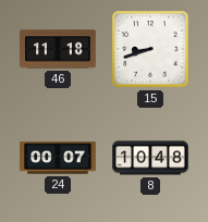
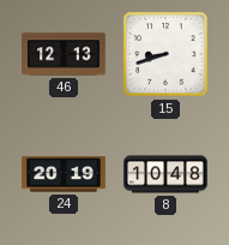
46: 11:18 -> 12:13
24: 00:07 -> 20:19
